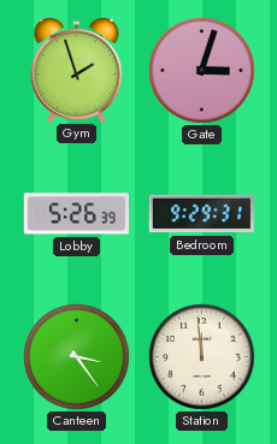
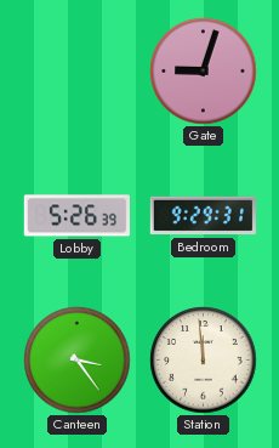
Gym: 1:57 -> none
Gate: 3:03 -> 9:03
